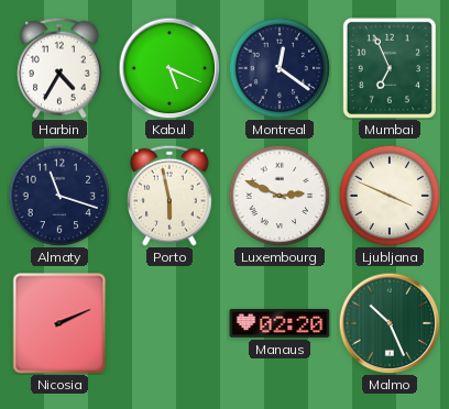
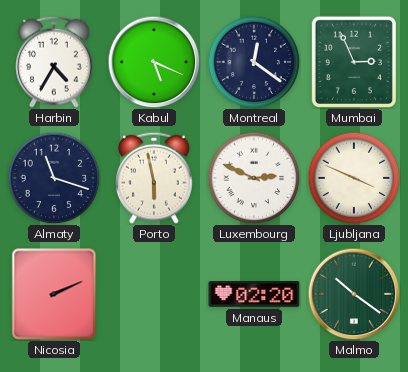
Mumbai: 6:56 -> 2:56
Malmo: 10:26 -> 10:21
